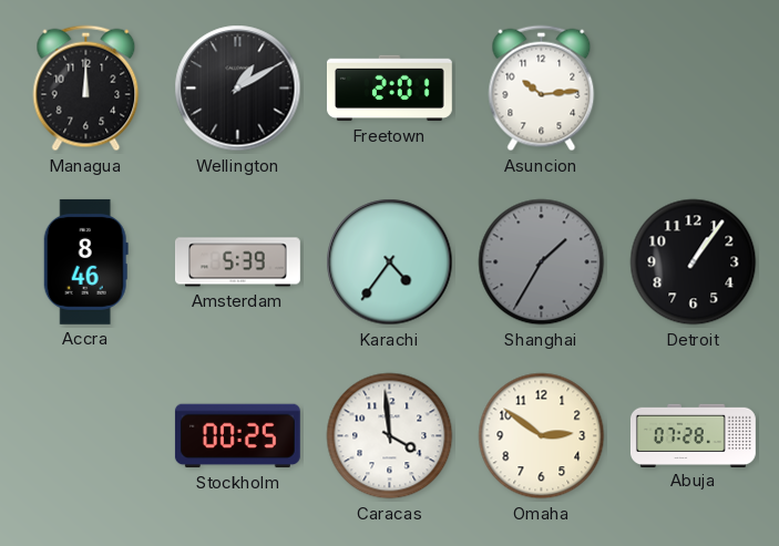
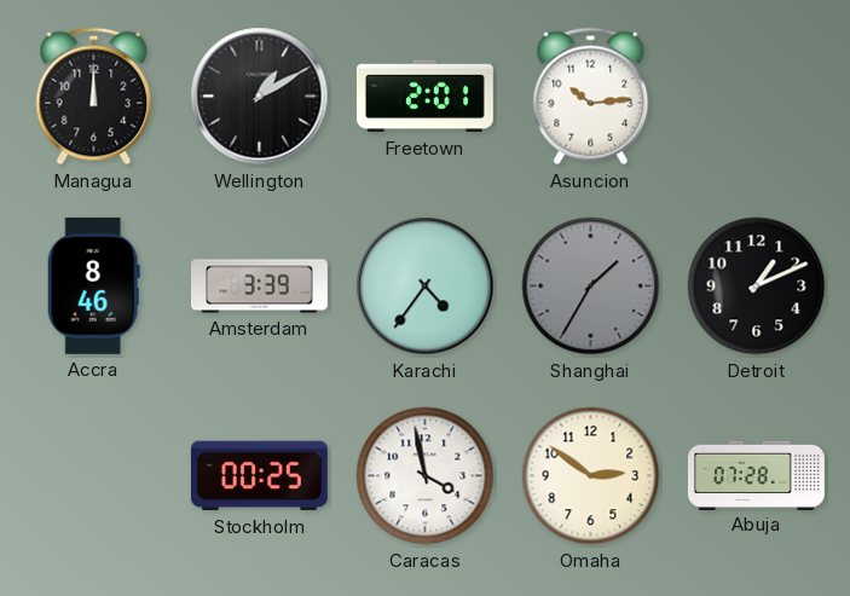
Amsterdam: 5:39 -> 3:39
Detroit: 1:06 -> 1:11
Caracas: 3:59 -> 3:58
